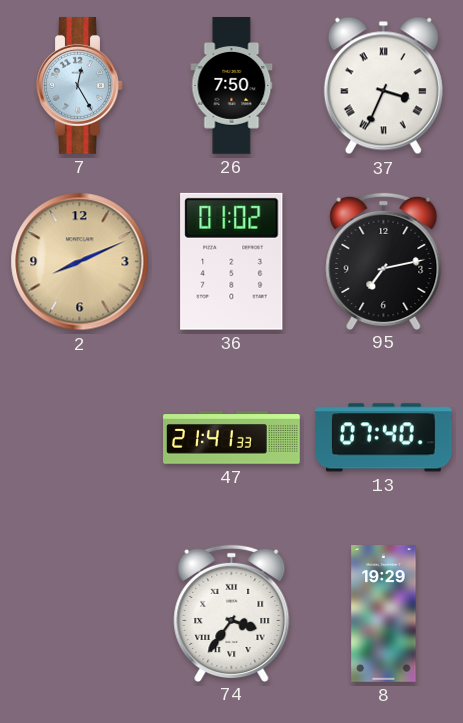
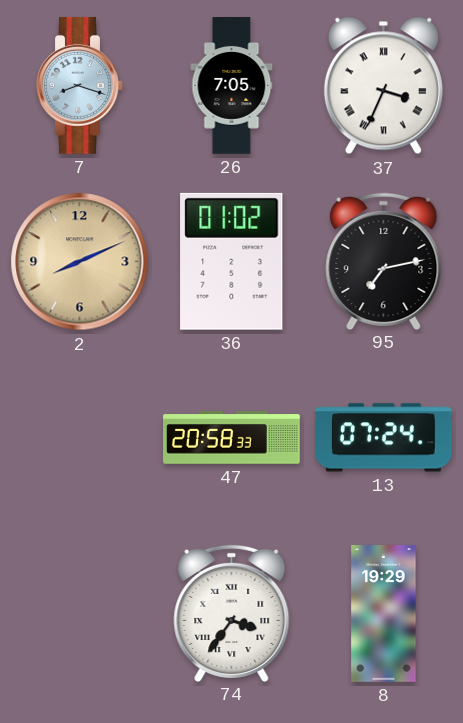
7: 12:25 -> 8:18
26: 7:50 -> 7:05
47: 21:41 -> 20:58
13: 07:40 -> 07:24
